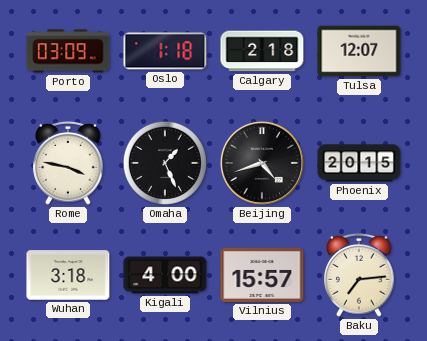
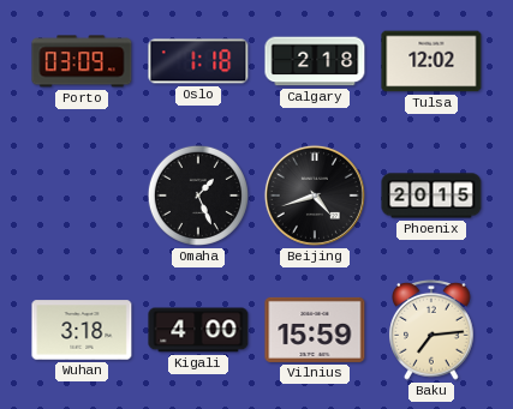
Tulsa: 12:07 -> 12:02
Rome: 3:47 -> none
Vilnius: 15:57 -> 15:59
